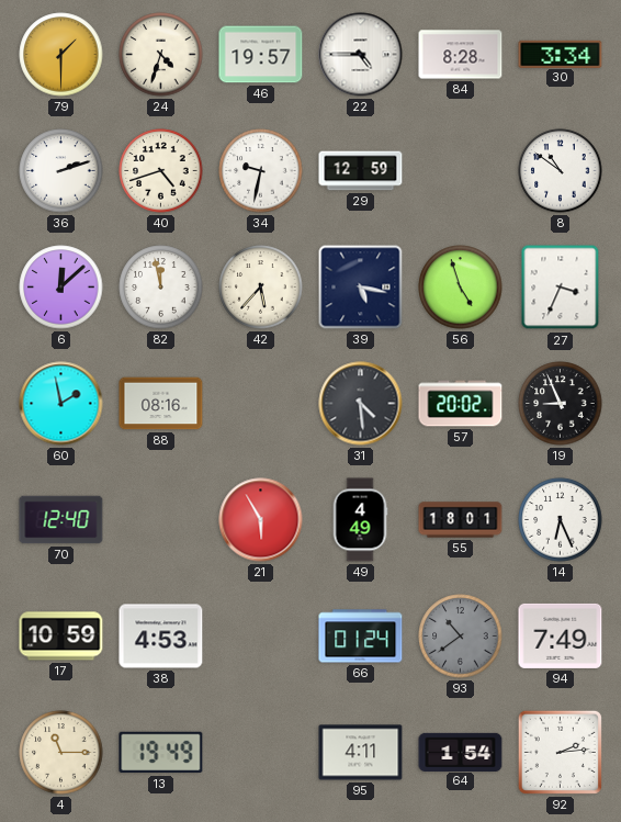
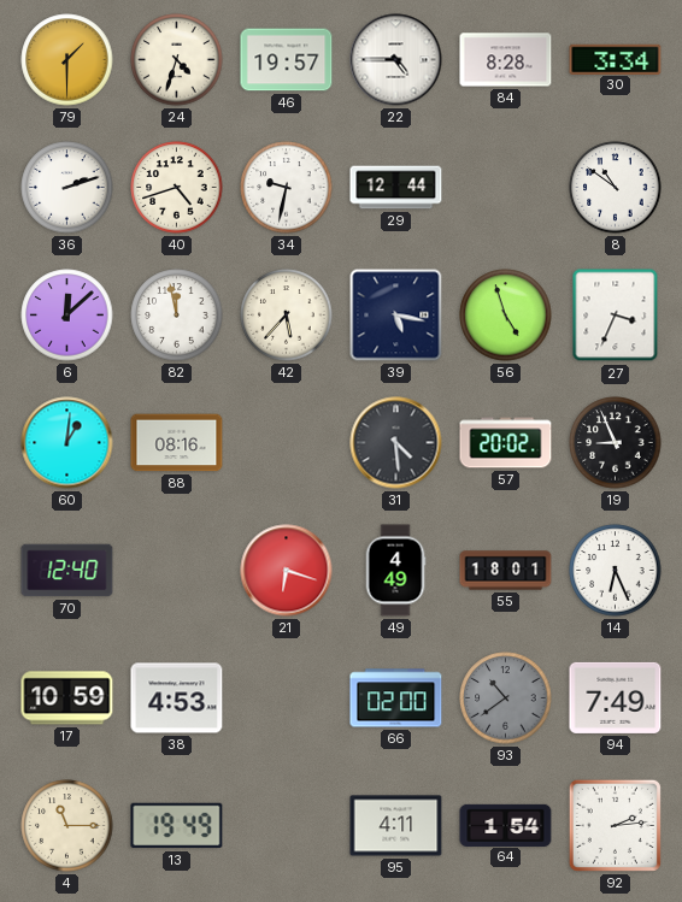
29: 12:59 -> 12:44
60: 1:58 -> 1:01
21: 5:55 -> 6:18
66: 01:24 -> 02:00
